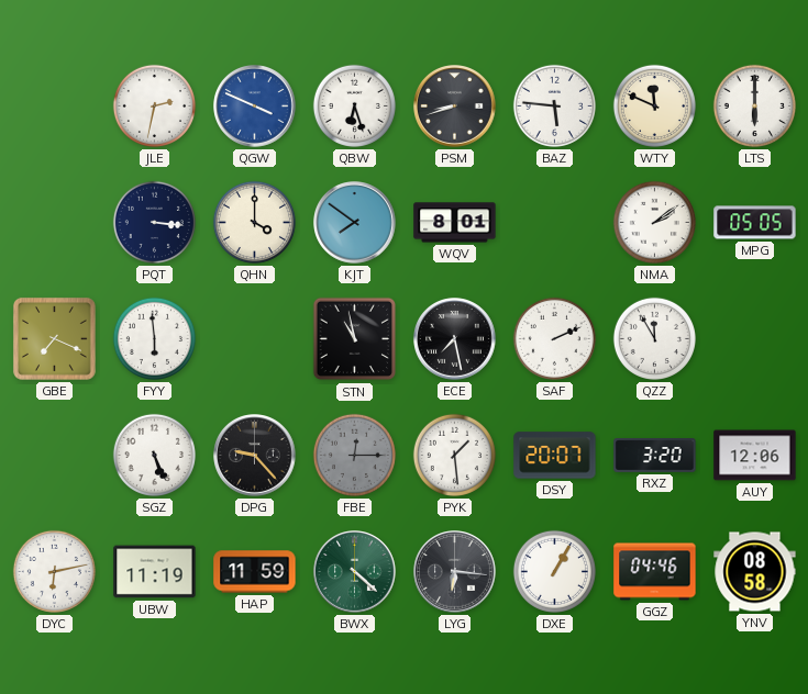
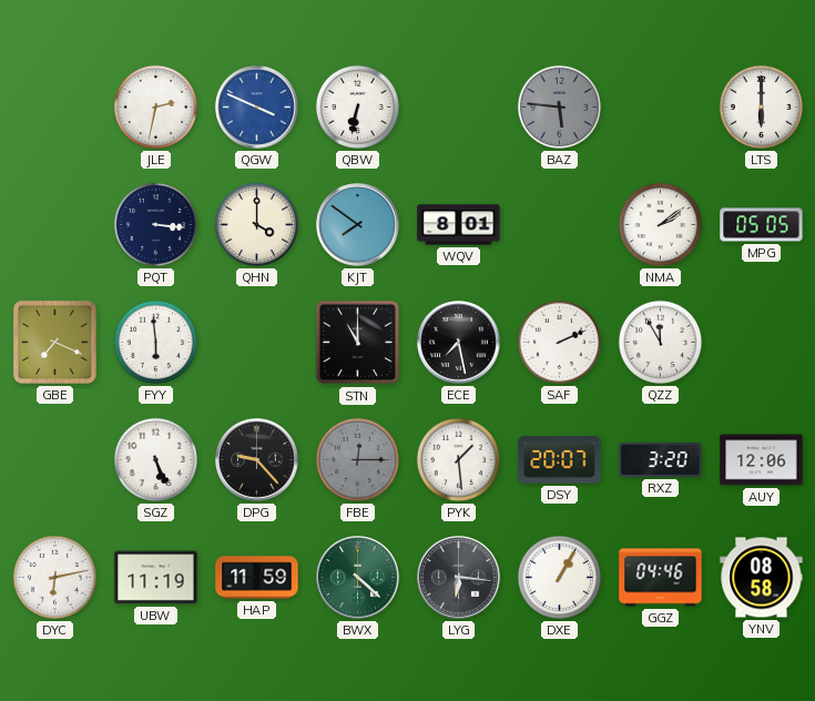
QBW: 6:27 -> 6:32
PSM: 8:42 -> none
BAZ dial: white -> grey
WTY: 11:49 -> none
STN: 10:58 -> 11:00
